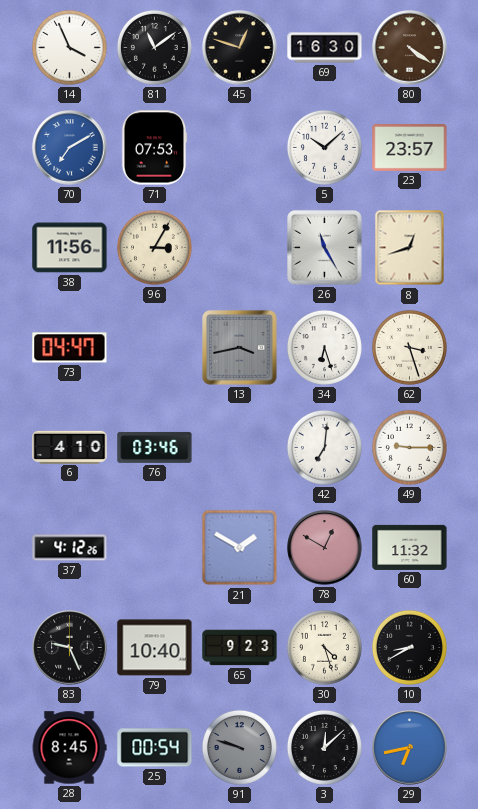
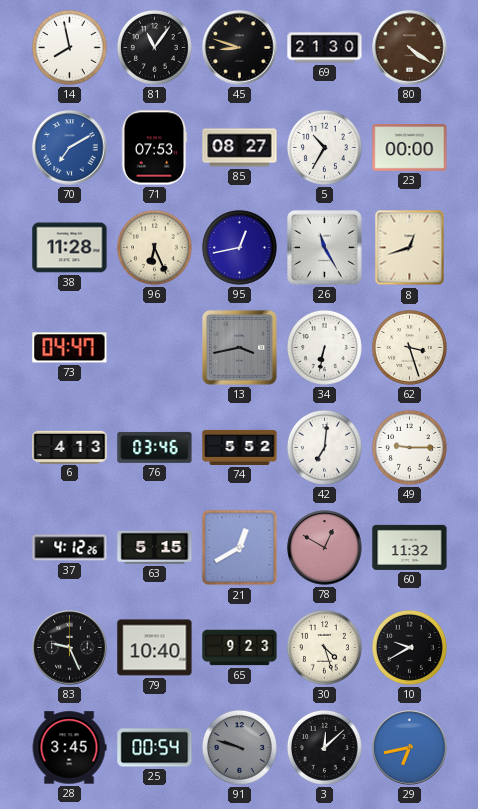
14: 3:56 -> 7:58
81: 11:09 -> 11:06
45: 12:48 -> 8:48
69: 16:30 -> 21:30
85: none -> 08:27
5: 10:08 -> 10:35
23: 23:57 -> 00:00
38: 11:56 -> 11:28
96: 3:05 -> 6:26
95: none -> 12:43
34: 6:27 -> 6:32
6: 4:10 -> 4:13
74: none -> 5:52
63: none -> 5:15
21: 1:50 -> 12:40
10: 8:40 -> 9:40
28: 8:45 -> 3:45
